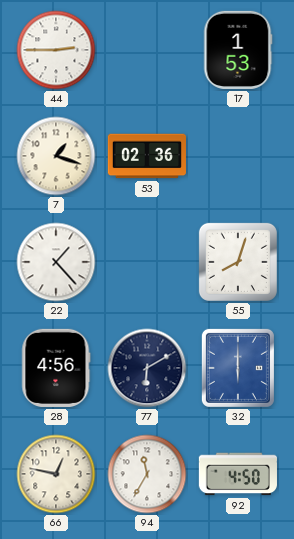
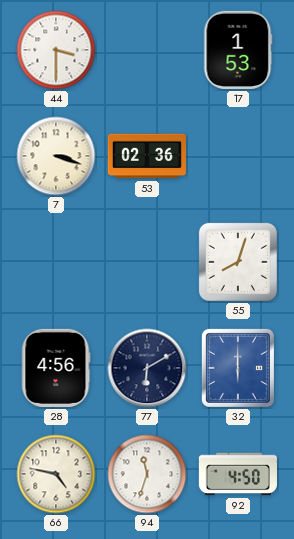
44: 2:45 -> 3:30
7: 1:18 -> 3:18
22: 1:23 -> none
66: 12:47 -> 4:47
94: 11:35 -> 11:33
